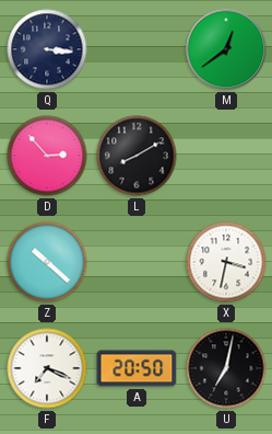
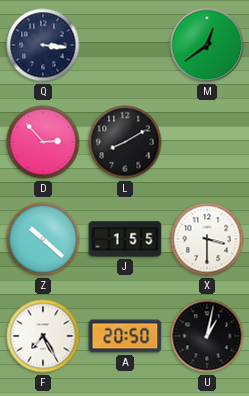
J: none -> 1:55
X: 3:32 -> 3:30
F: 7:19 -> 7:25
U: 7:02 -> 1:02
